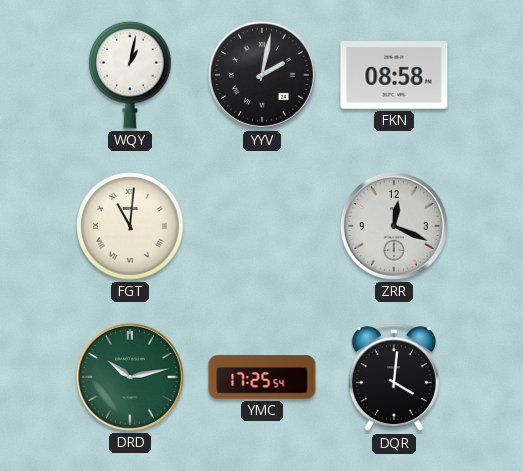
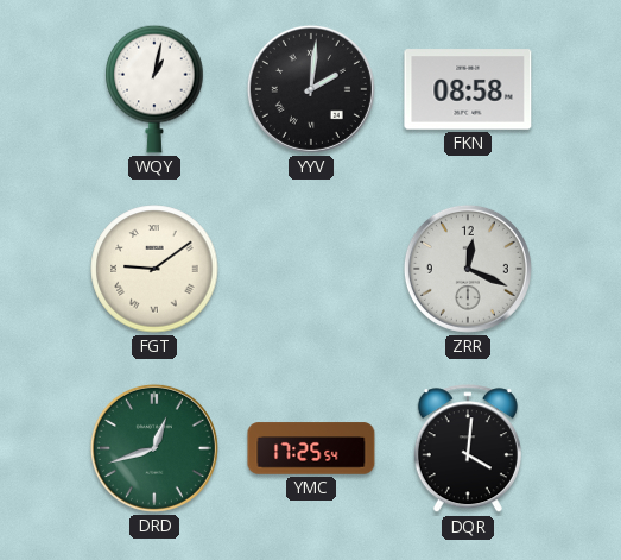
YYV: 2:02 -> 2:01
FGT: 11:01 -> 9:09
DRD: 10:13 -> 12:42
